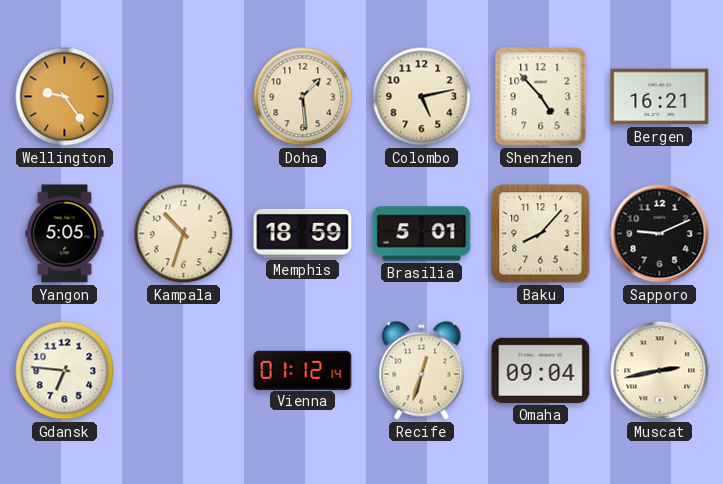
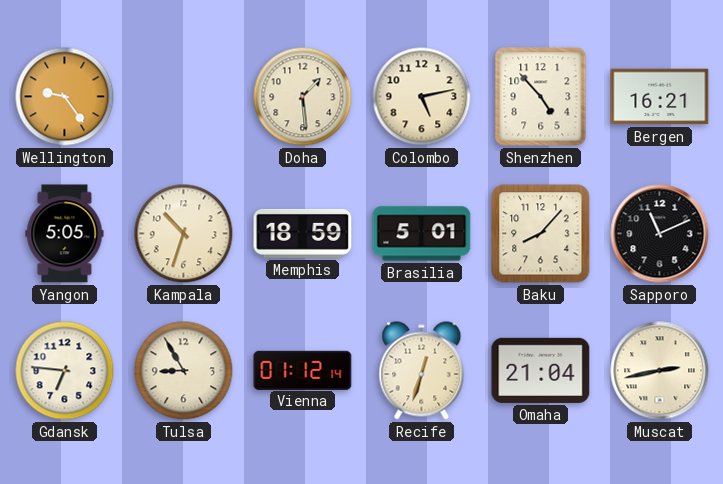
Sapporo: 9:11 -> 11:11
Tulsa: none -> 8:55
Omaha: 09:04 -> 21:04
